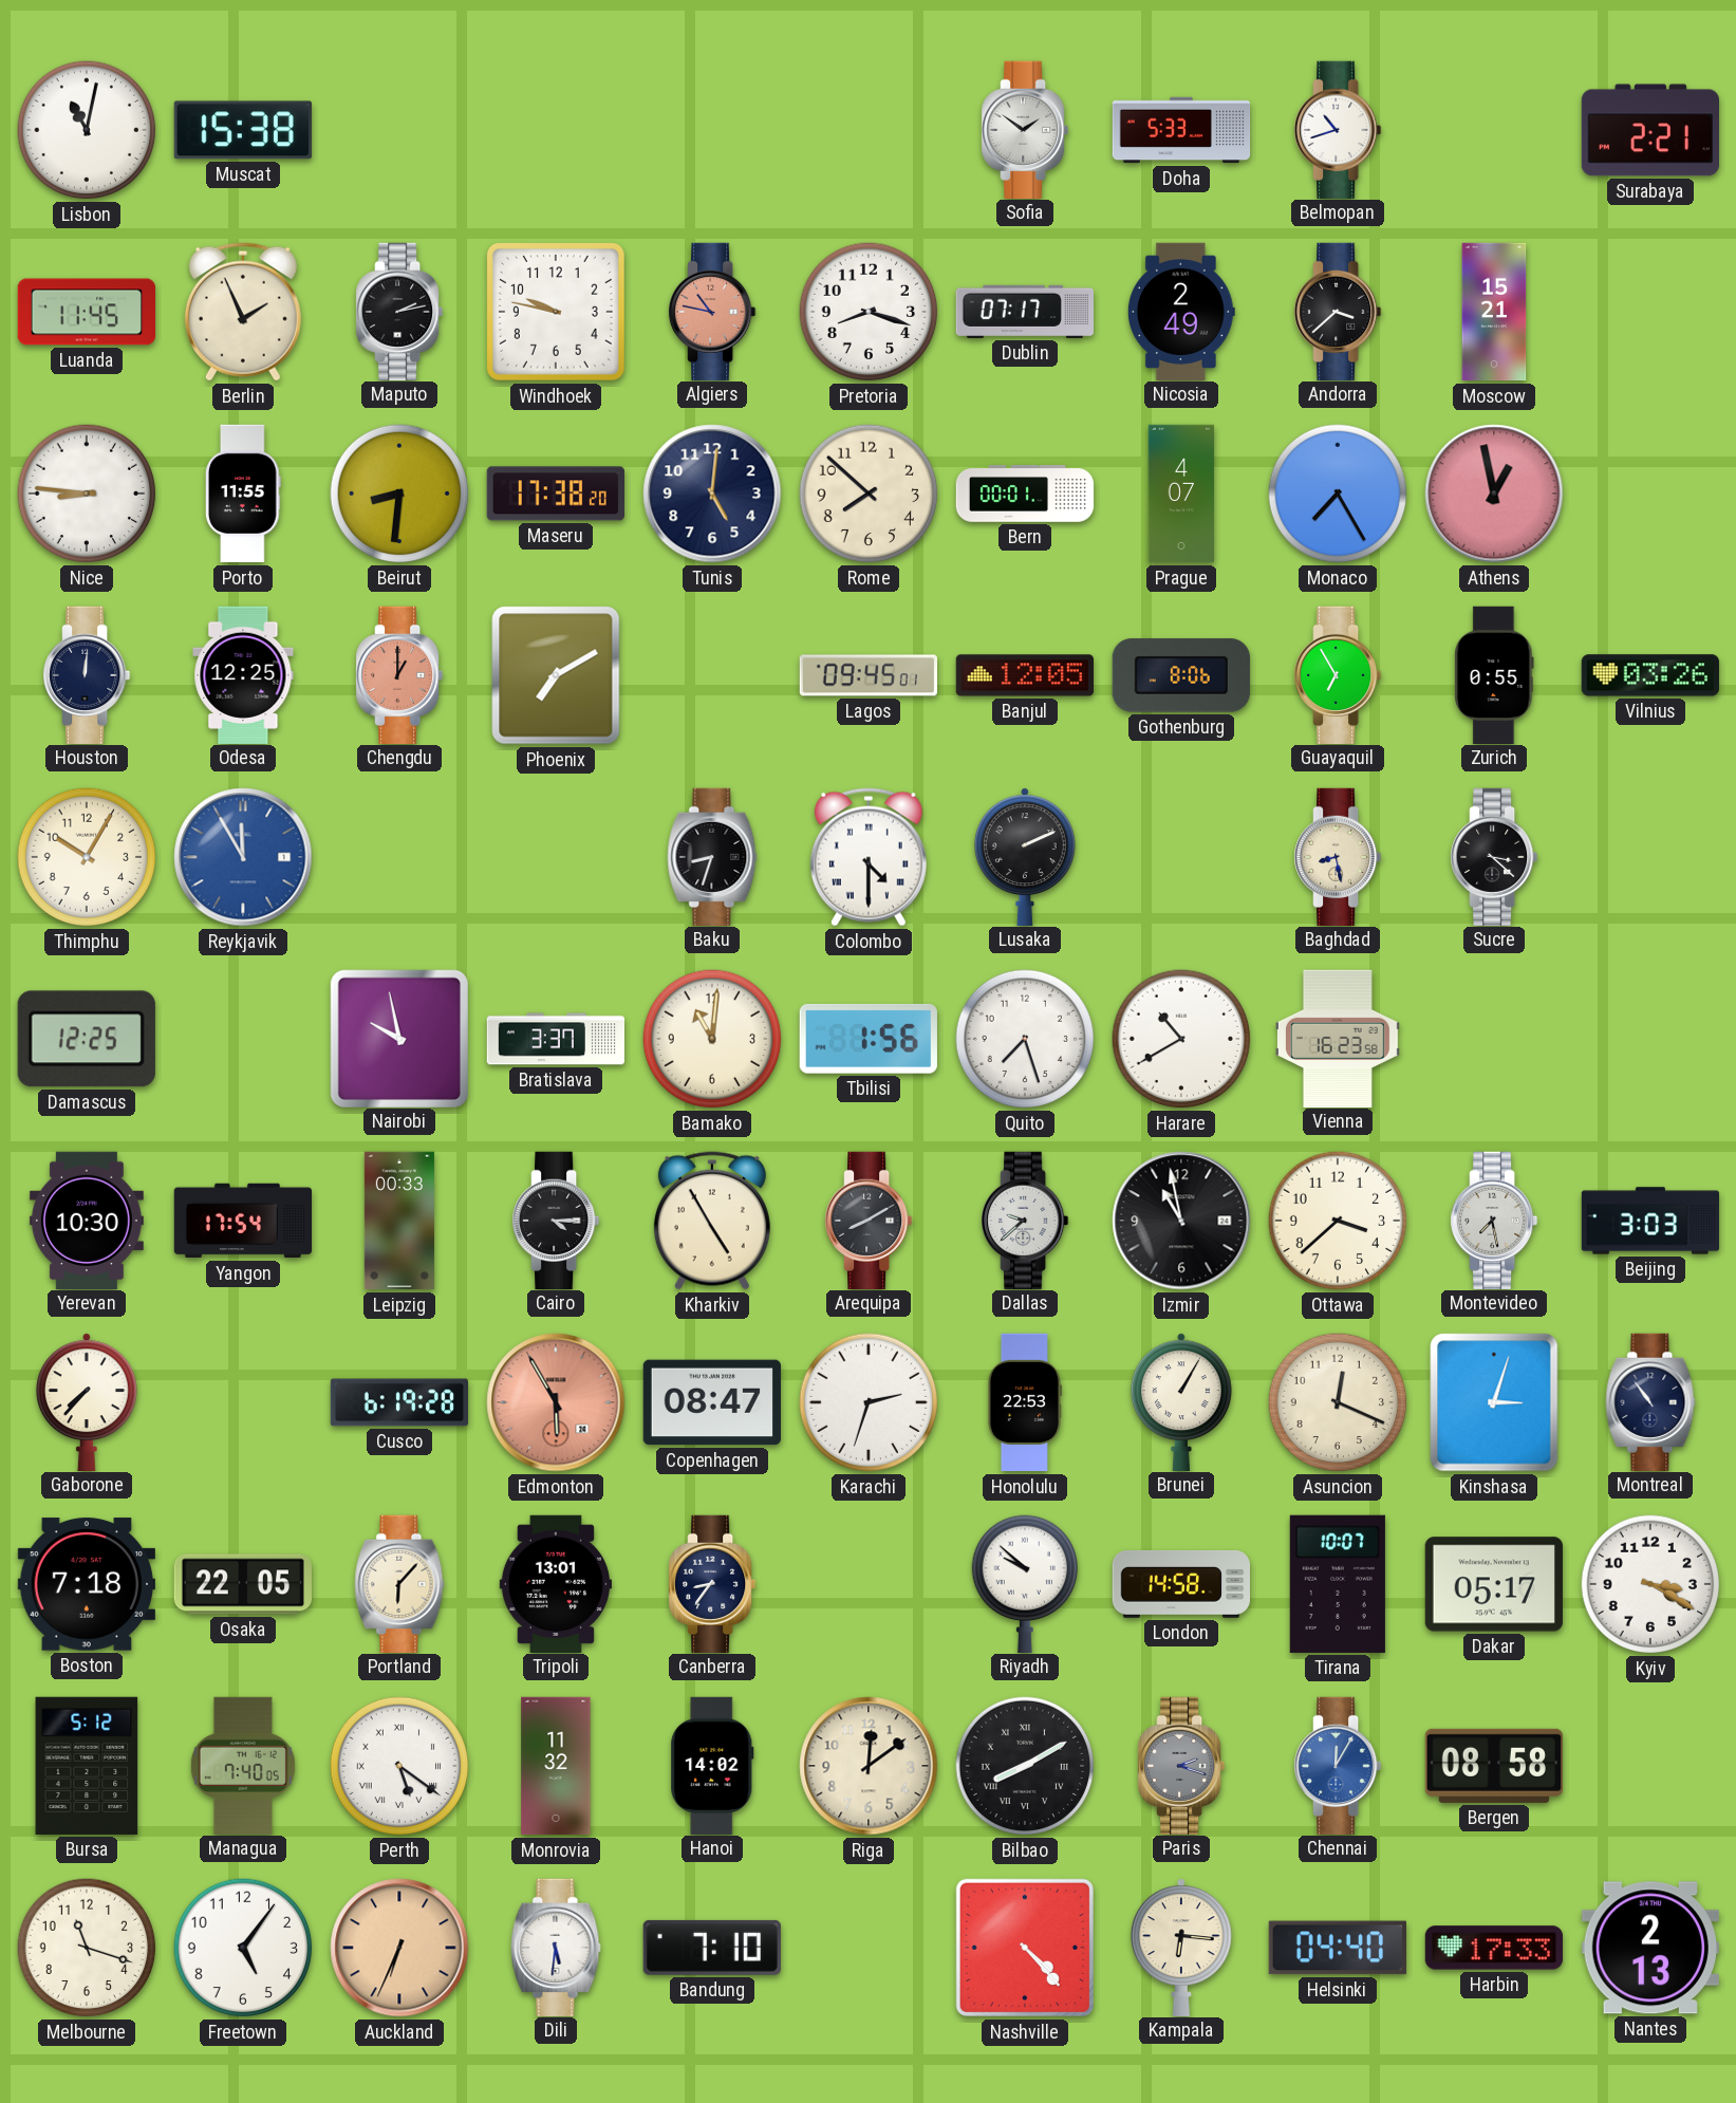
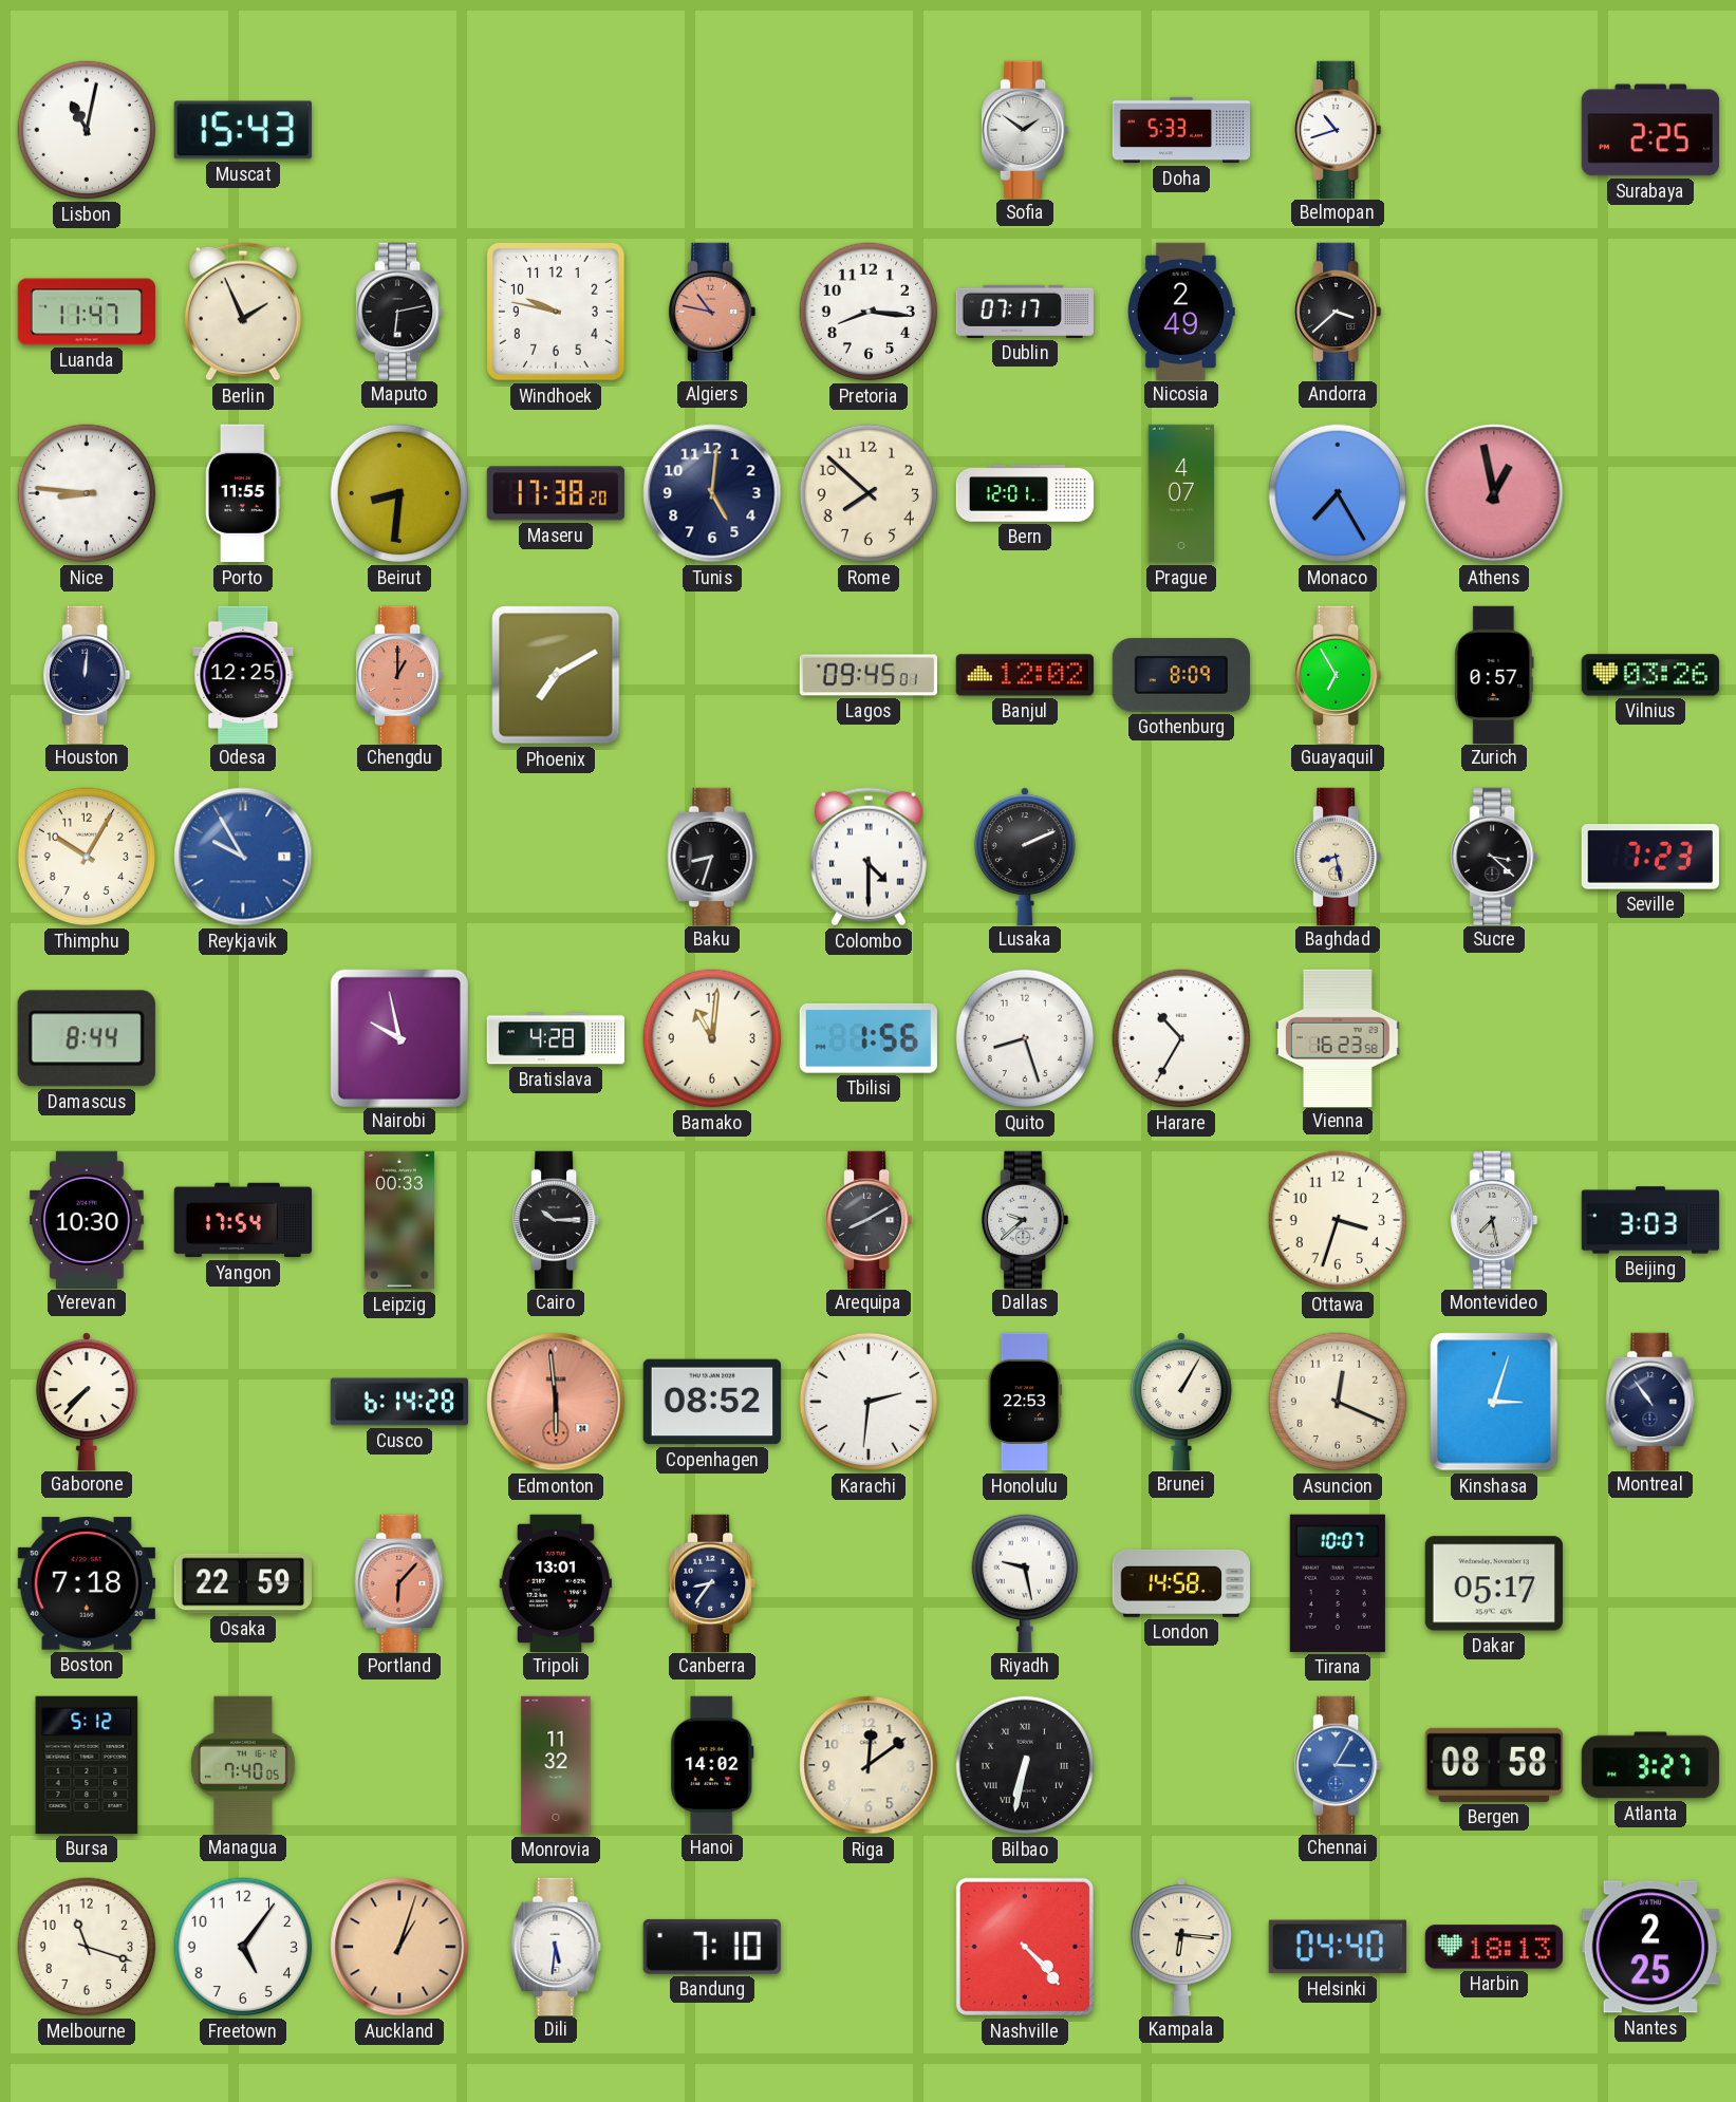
Muscat: 15:38 -> 15:43
Surabaya: 2:21 -> 2:25
Luanda: 11:45 -> 11:47
Maputo: 2:13 -> 6:13
Pretoria: 8:18 -> 8:16
Moscow: 15:21 -> none
Bern: 00:01 -> 12:01
Banjul: 12:05 -> 12:02
Gothenburg: 8:06 -> 8:09
Zurich: 0:55 -> 0:57
Reykjavik: 11:55 -> 9:55
Seville: none -> 7:23
Damascus: 12:25 -> 8:44
Bratislava: 3:37 -> 4:28
Quito: 7:27 -> 8:27
Harare: 10:40 -> 10:35
Cairo: 4:15 -> 10:15
Kharkiv: 4:55 -> none
Izmir: 10:58 -> none
Ottawa: 3:38 -> 3:33
Cusco: 6:19 -> 6:14
Edmonton: 5:55 -> 5:59
Copenhagen: 08:47 -> 08:52
Karachi: 2:33 -> 2:31
Osaka: 22:05 -> 22:59
Portland dial: cream -> salmon
Riyadh: 9:52 -> 9:28
Kyiv: 3:20 -> none
Perth: 5:21 -> none
Bilbao: 8:10 -> 6:32
Paris: 2:18 -> none
Chennai: 12:05 -> 3:05
Atlanta: none -> 3:27
Auckland: 6:34 -> 1:03
Harbin: 17:33 -> 18:13
Nantes: 2:13 -> 2:25
